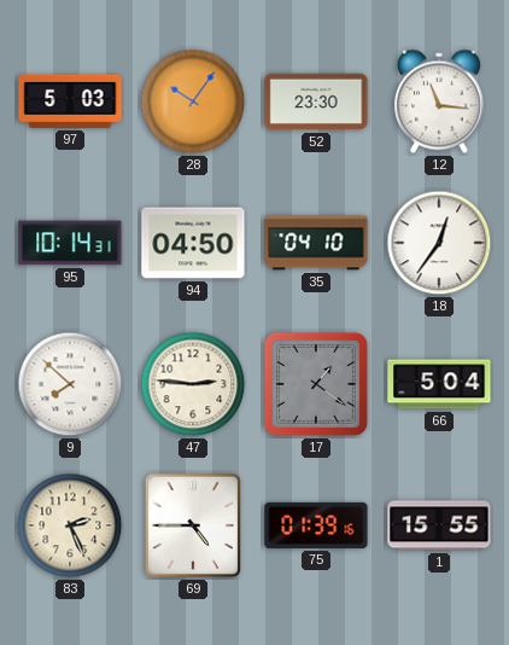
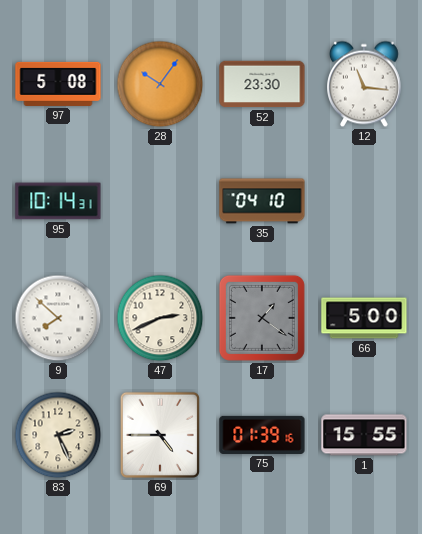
97: 5:03 -> 5:08
94: 04:50 -> none
18: 12:36 -> none
47: 2:46 -> 2:41
66: 5:04 -> 5:00
